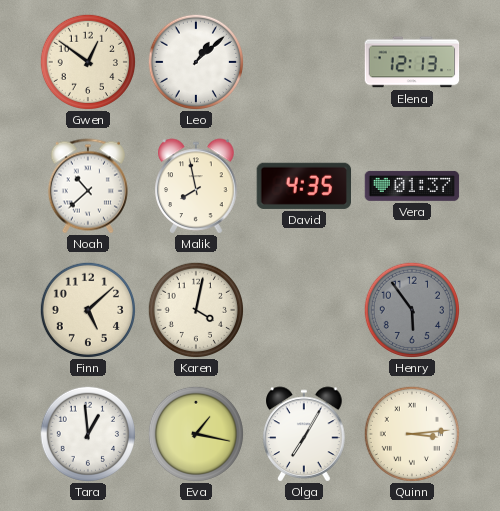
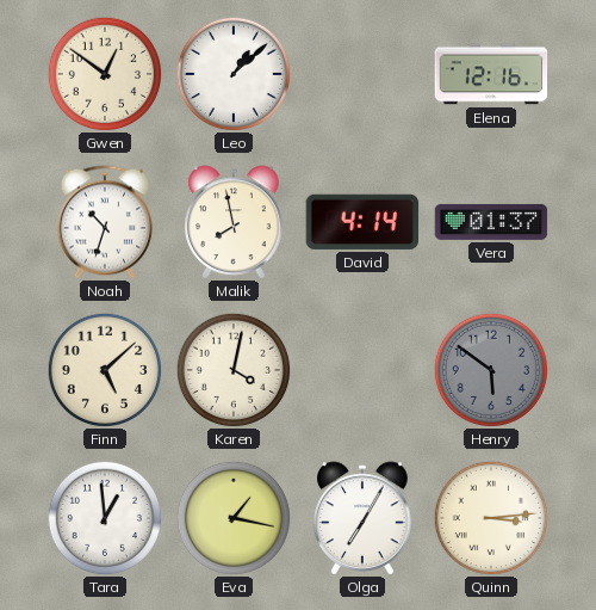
Elena: 12:13 -> 12:16
Noah: 10:38 -> 10:33
David: 4:35 -> 4:14
Henry: 5:54 -> 5:51
